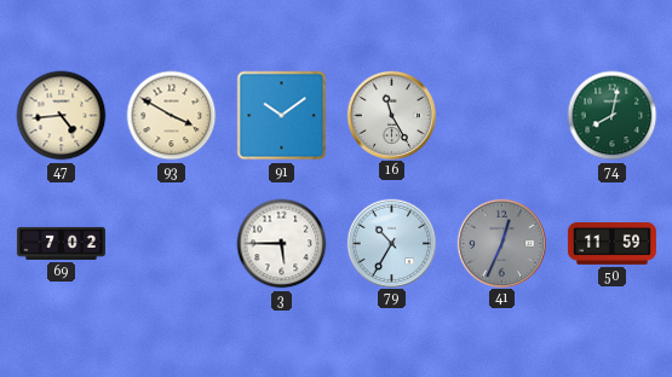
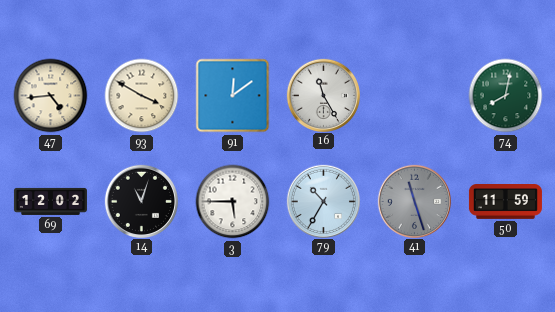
91: 10:09 -> 12:09
69: 7:02 -> 12:02
14: none -> 11:03
41: 12:34 -> 11:27
